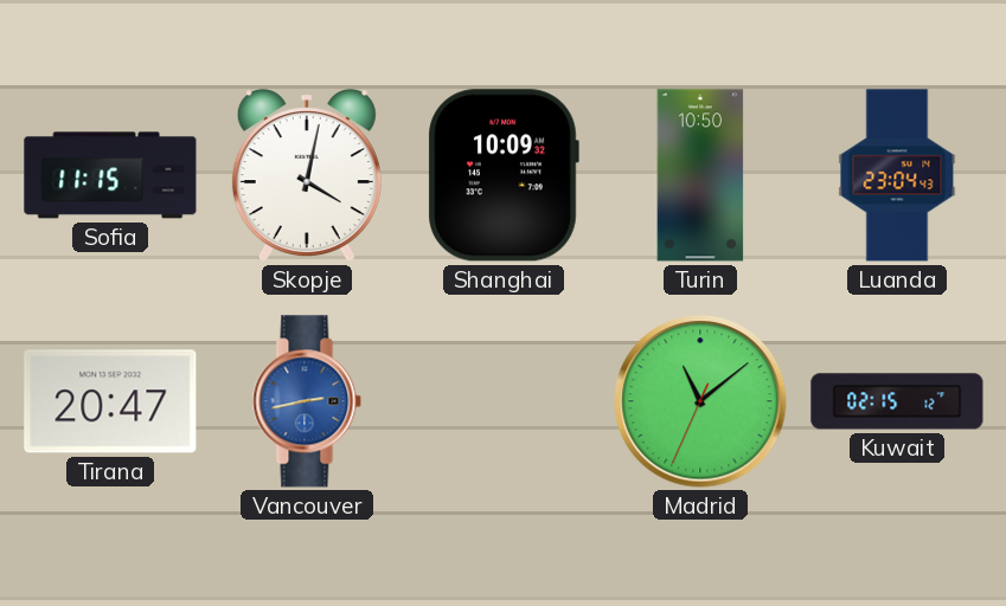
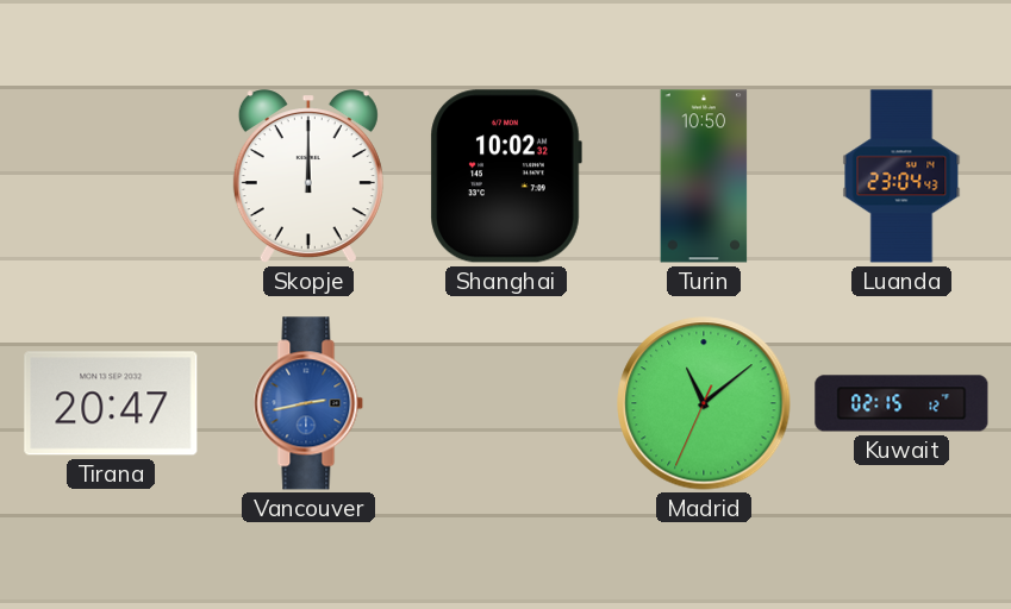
Sofia: 11:15 -> none
Skopje: 4:02 -> 12:00
Shanghai: 10:09 -> 10:02
